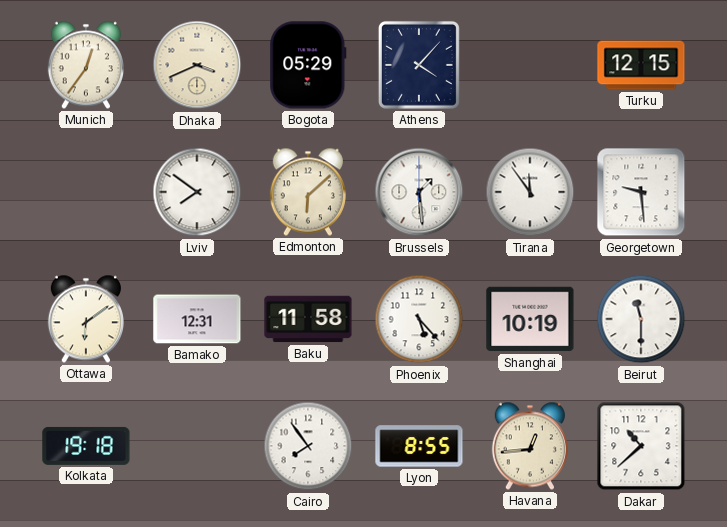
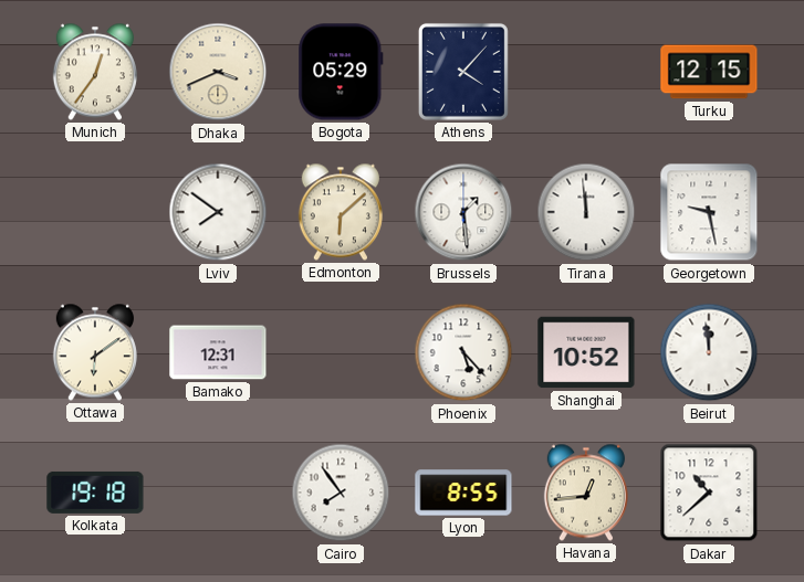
Tirana: 11:54 -> 11:59
Georgetown: 9:29 -> 9:28
Baku: 11:58 -> none
Shanghai: 10:19 -> 10:52
Beirut: 11:30 -> 11:59
